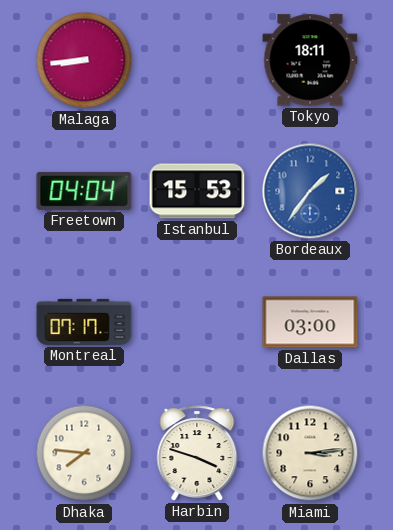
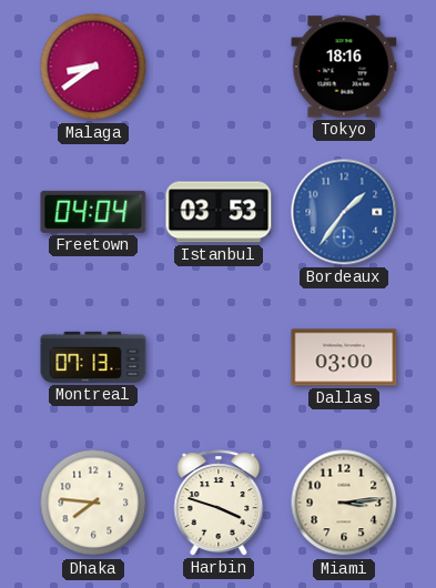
Malaga: 8:44 -> 8:39
Tokyo: 18:11 -> 18:16
Istanbul: 15:53 -> 03:53
Montreal: 07:17 -> 07:13
